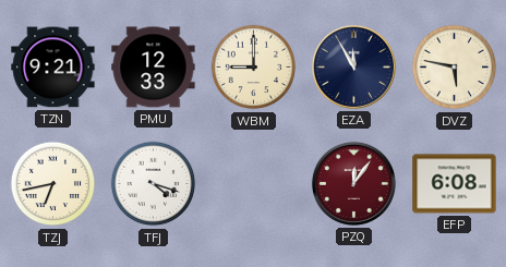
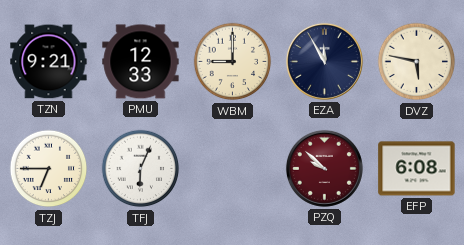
TZJ: 6:43 -> 6:45
TFJ: 4:18 -> 6:04
PZQ: 12:06 -> 9:52
